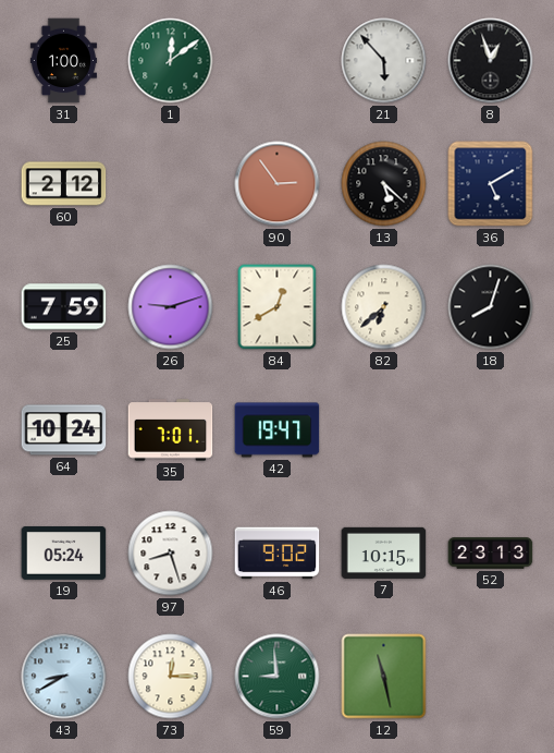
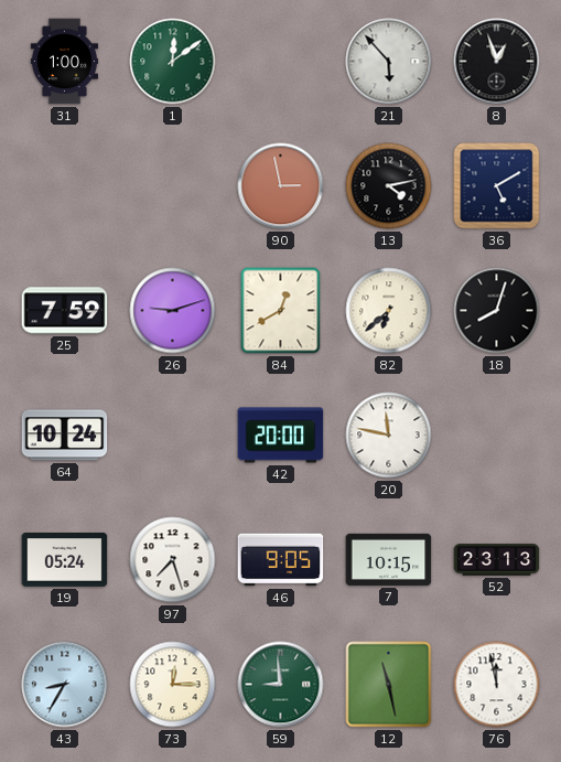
60: 2:12 -> none
90: 2:54 -> 2:58
13: 5:22 -> 4:13
35: 7:01 -> none
42: 19:47 -> 20:00
20: none -> 11:47
97: 8:27 -> 7:27
46: 9:02 -> 9:05
43: 8:40 -> 8:35
76: none -> 11:58
